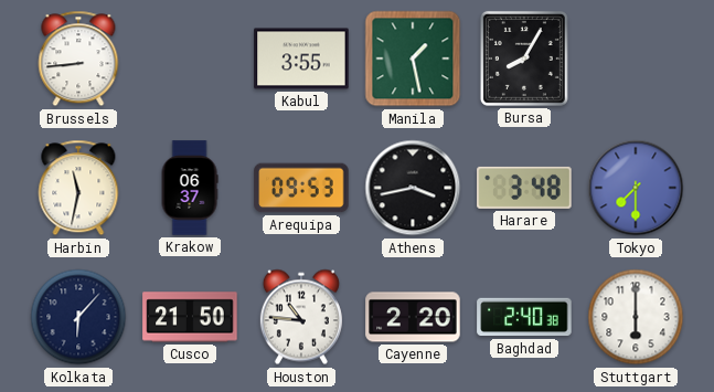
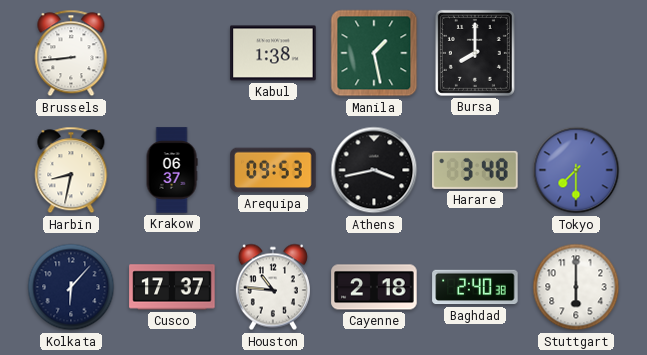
Kabul: 3:55 -> 1:38
Bursa: 8:05 -> 8:00
Harbin: 11:32 -> 8:32
Cusco: 21:50 -> 17:37
Cayenne: 2:20 -> 2:18
